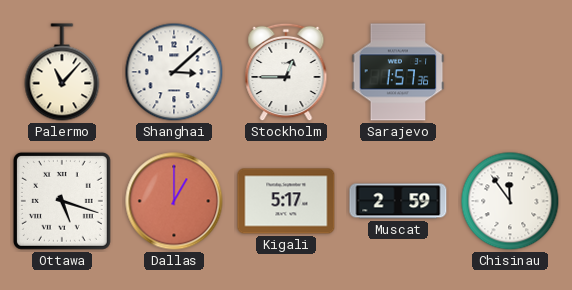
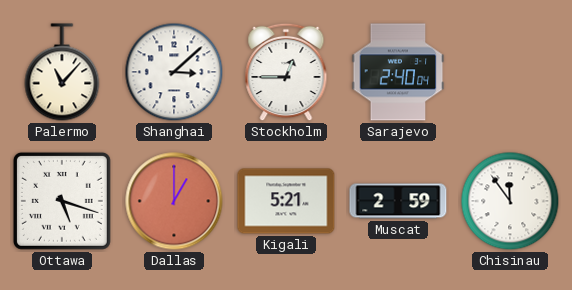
Sarajevo: 1:57 -> 2:40
Kigali: 5:17 -> 5:21
